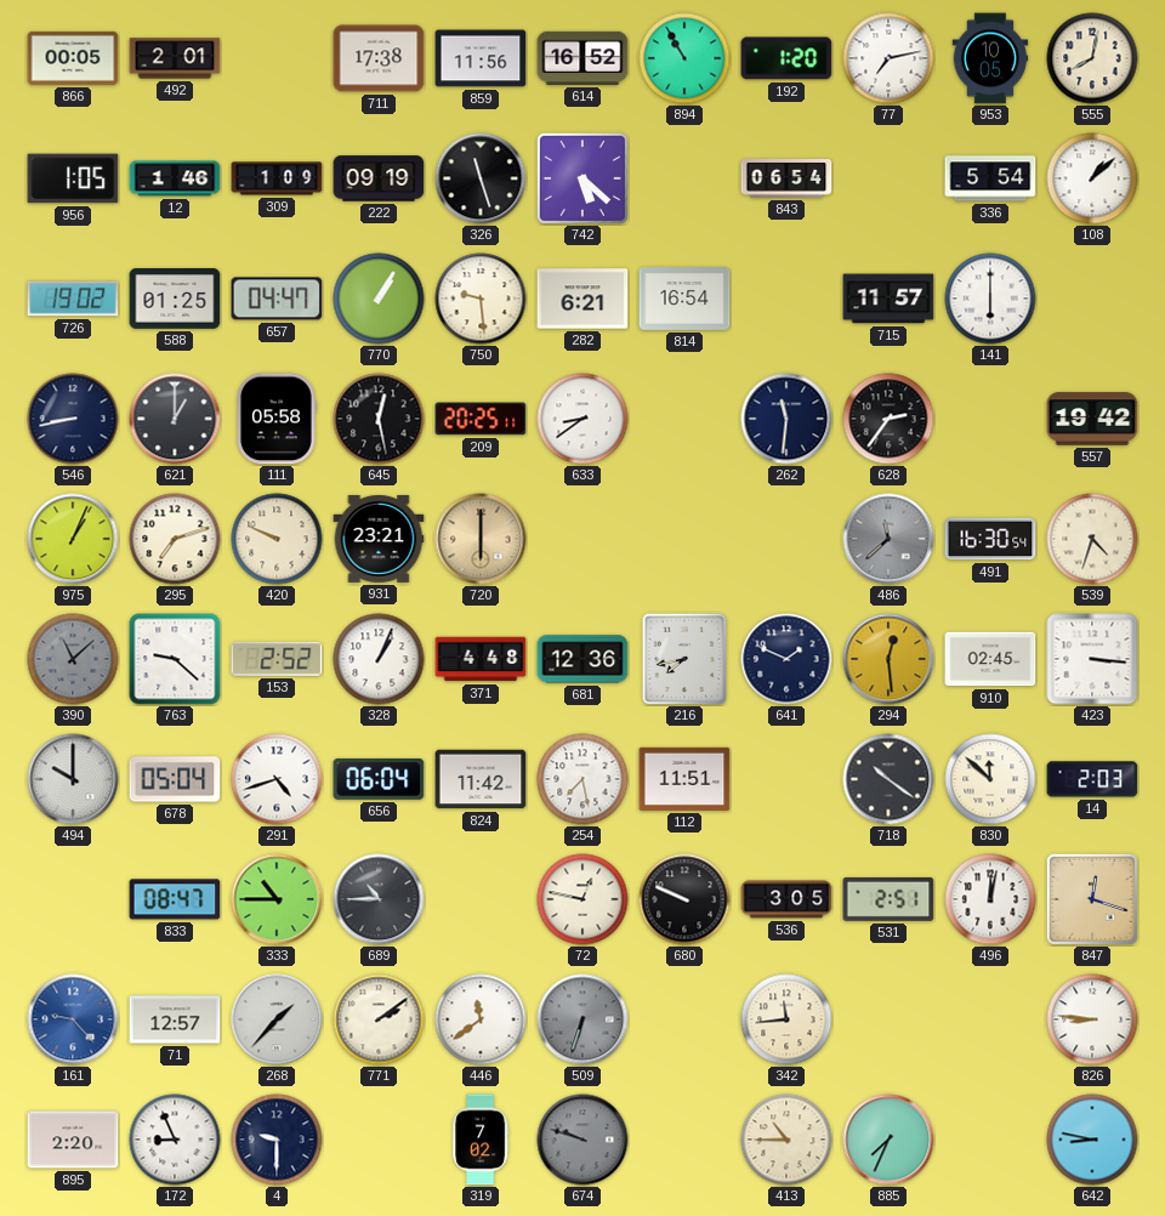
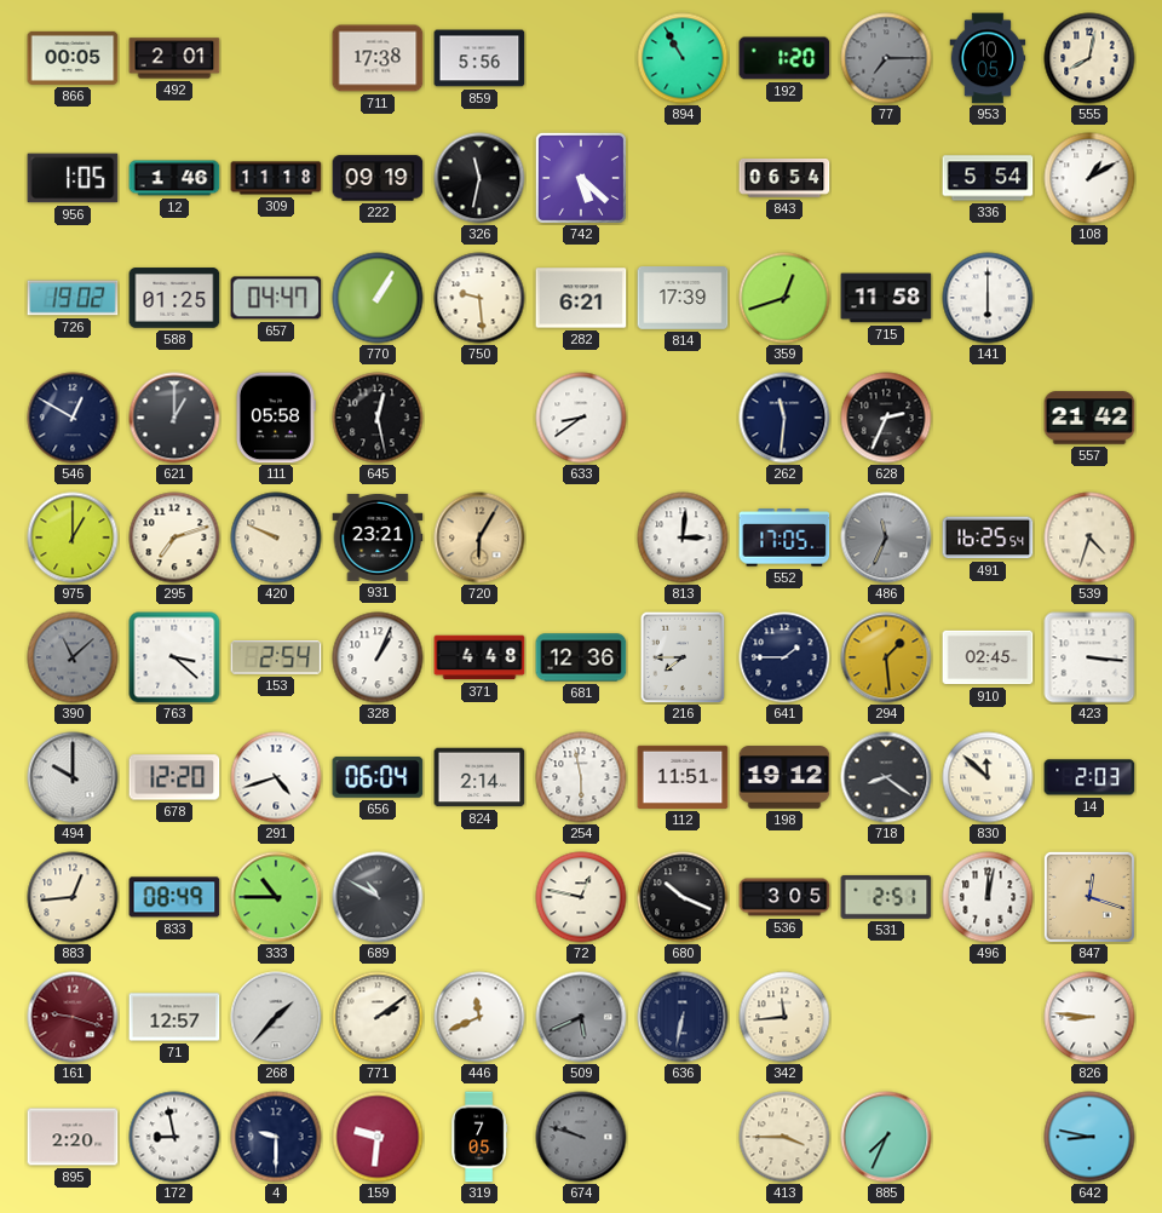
859: 11:56 -> 5:56
614: 16:52 -> none
77: 7:13 -> 7:15
77 dial: white -> grey
309: 1:09 -> 11:18
326: 11:27 -> 11:32
108: 1:08 -> 1:10
814: 16:54 -> 17:39
359: none -> 12:42
715: 11:57 -> 11:58
546: 8:43 -> 12:50
209: 20:25 -> none
628: 2:36 -> 2:34
557: 19:42 -> 21:42
975: 1:04 -> 1:00
720: 6:00 -> 6:05
813: none -> 3:01
552: none -> 17:05
486: 11:38 -> 11:34
491: 16:30 -> 16:25
763: 9:22 -> 3:22
153: 2:52 -> 2:54
216: 7:43 -> 7:45
641: 1:49 -> 1:45
294: 12:29 -> 1:29
678: 05:04 -> 12:20
824: 11:42 -> 2:14
254: 7:28 -> 5:58
198: none -> 19:12
718: 10:21 -> 8:21
883: none -> 12:44
833: 08:47 -> 08:49
689: 10:45 -> 10:50
680: 9:49 -> 10:19
161: 9:23 -> 9:18
161 dial: blue -> burgundy
446: 11:39 -> 11:41
509: 6:33 -> 5:41
636: none -> 6:32
172: 8:56 -> 8:58
159: none -> 9:31
319: 7:02 -> 7:05
413: 10:45 -> 3:45
